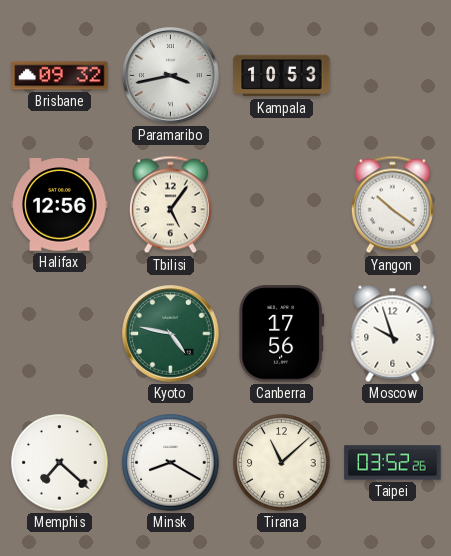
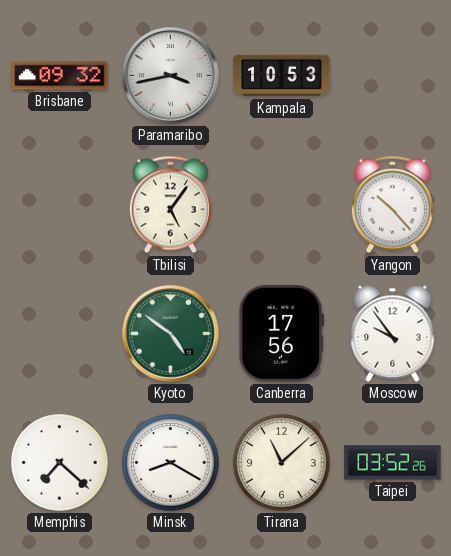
Halifax: 12:56 -> none
Yangon: 10:21 -> 10:23
Kyoto: 4:47 -> 4:51
Moscow: 9:57 -> 9:54
